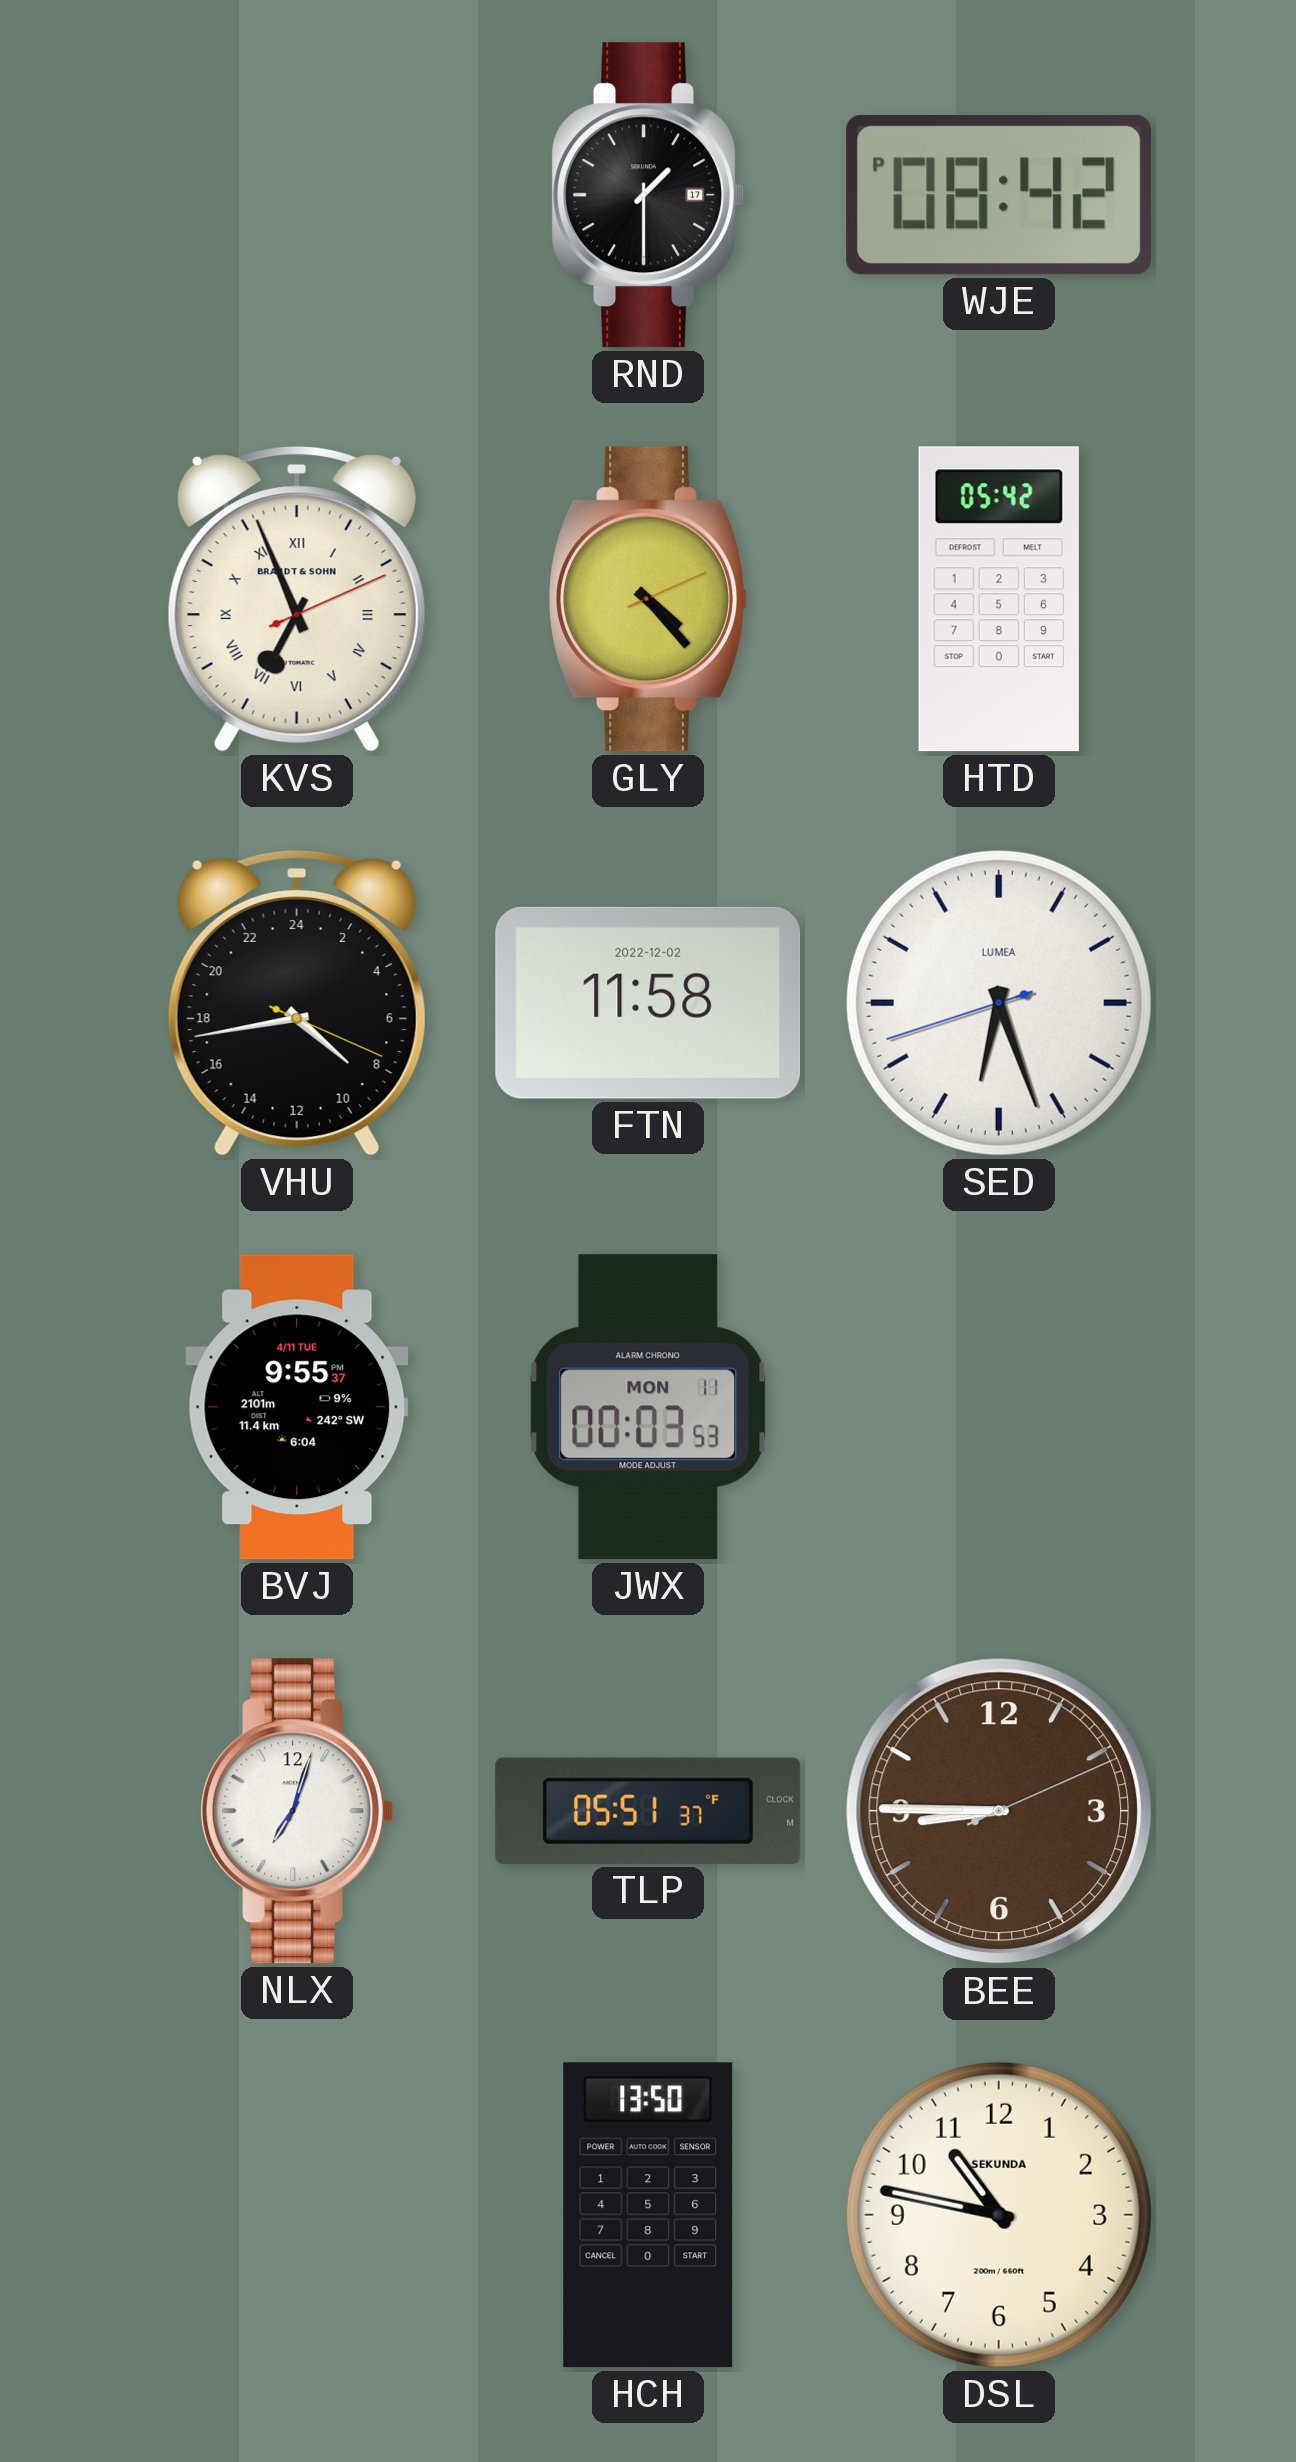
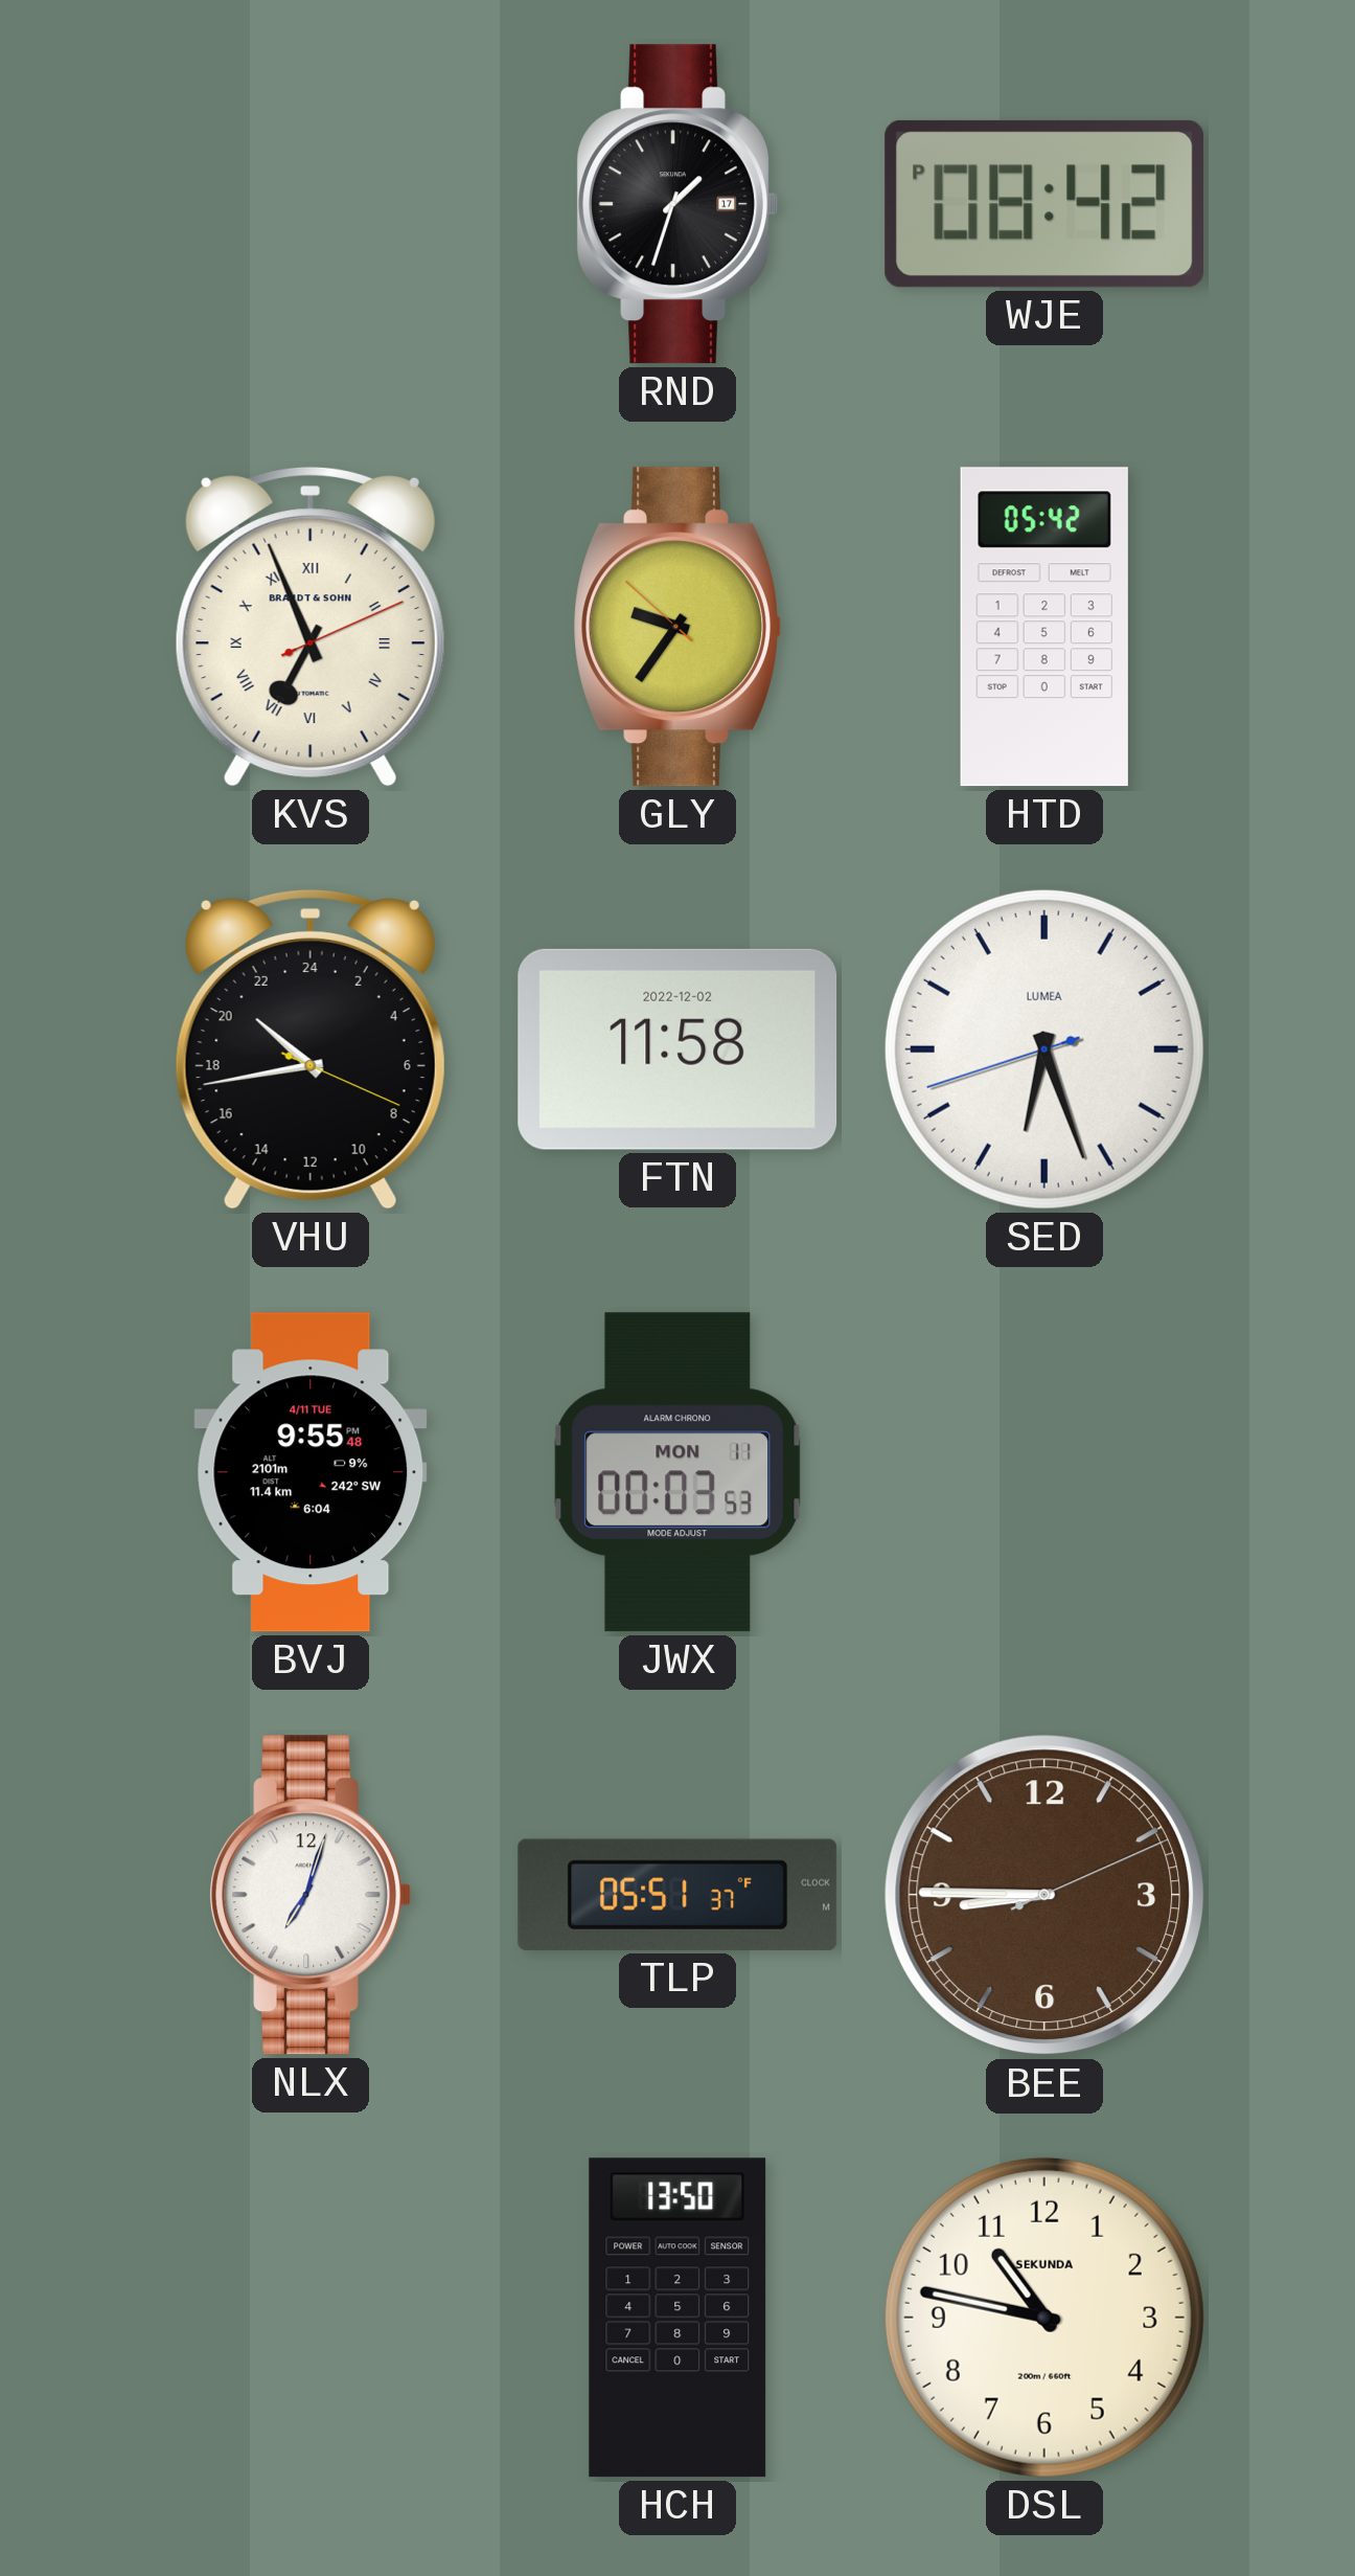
RND: 1:30 -> 1:33
GLY: 4:23 -> 9:35
VHU: 8:43 -> 20:43
BVJ: 9:55:37 -> 9:55:48
